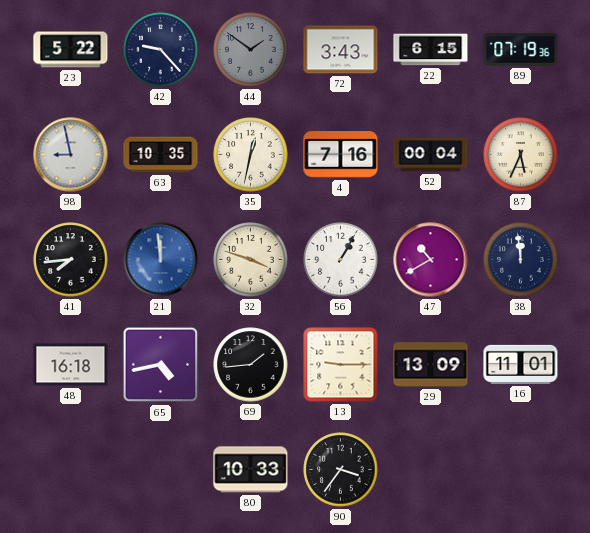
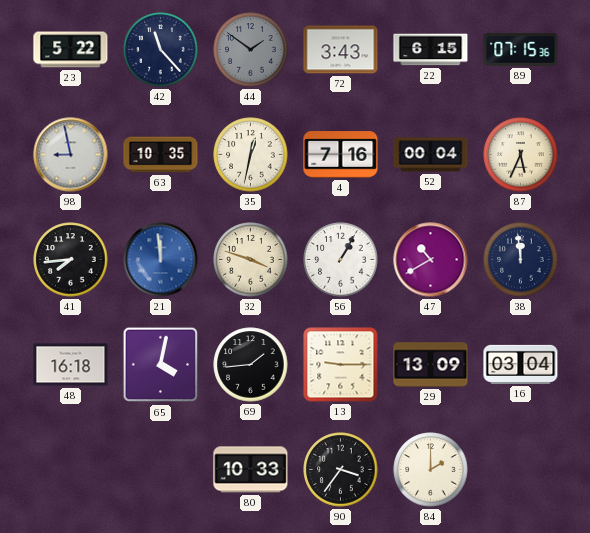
42: 9:23 -> 11:23
89: 07:19 -> 07:15
65: 4:43 -> 4:02
16: 11:01 -> 03:04
84: none -> 2:00
